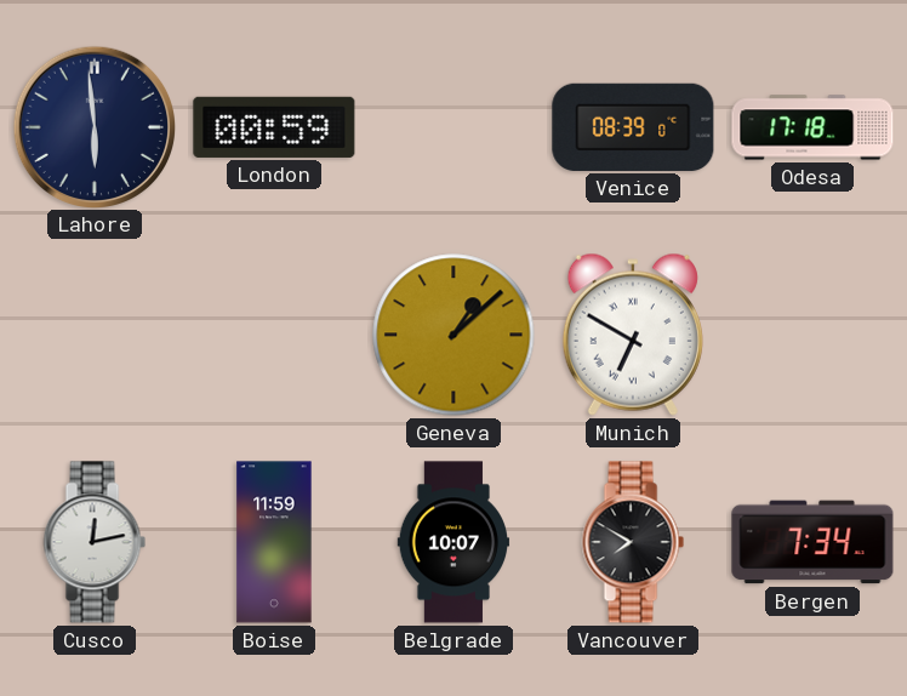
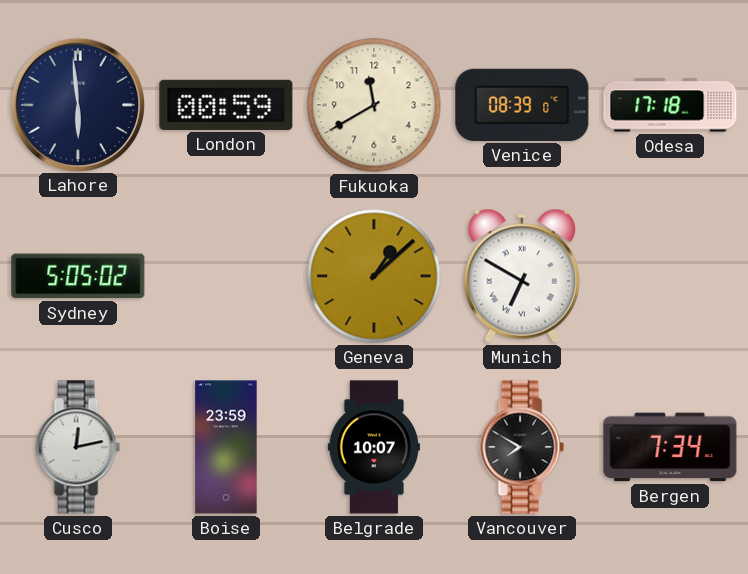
Fukuoka: none -> 11:40
Sydney: none -> 5:05
Boise: 11:59 -> 23:59
